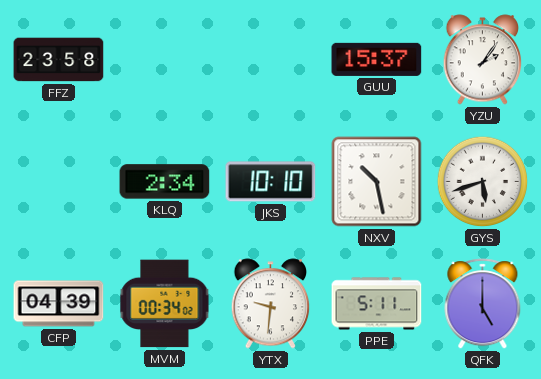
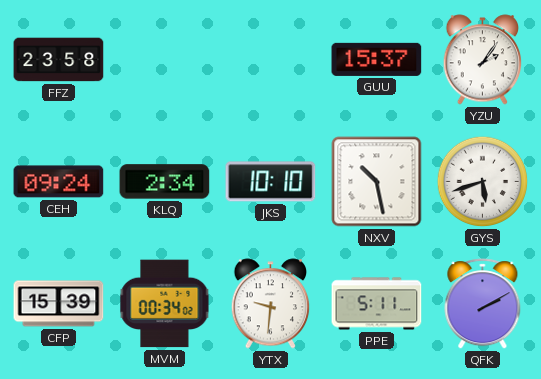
CEH: none -> 09:24
CFP: 04:39 -> 15:39
QFK: 5:00 -> 2:10
